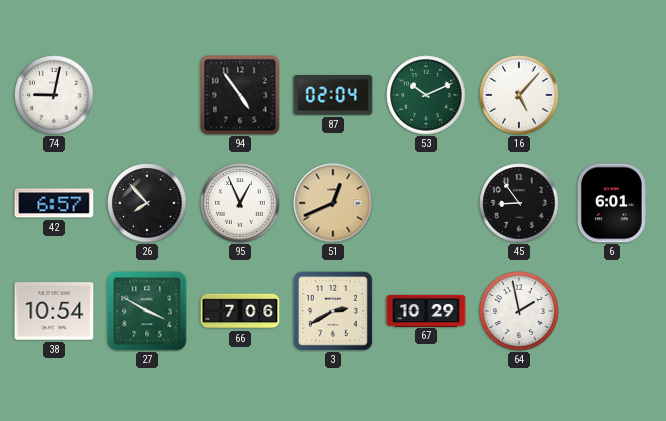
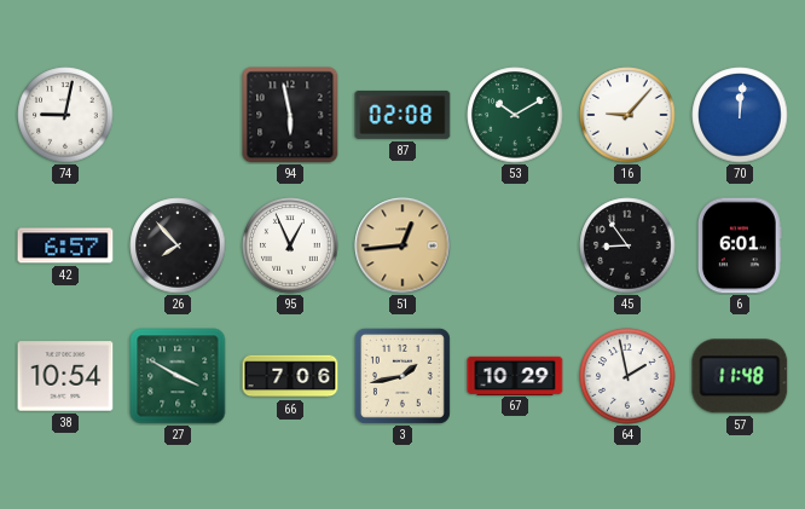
94: 4:54 -> 5:58
87: 02:04 -> 02:08
53: 10:11 -> 10:10
16: 5:07 -> 9:07
70: none -> 12:01
51: 12:41 -> 12:44
3: 2:40 -> 1:43
57: none -> 11:48
